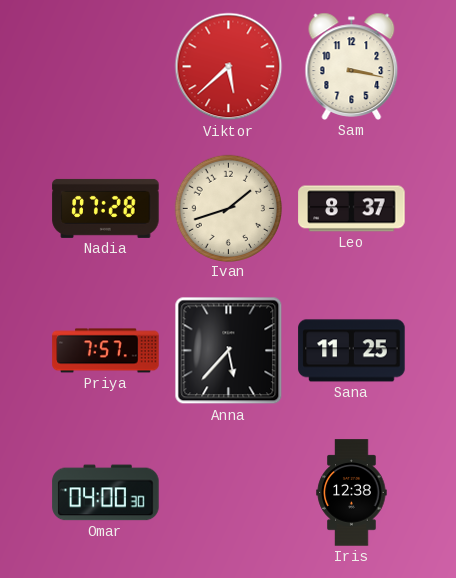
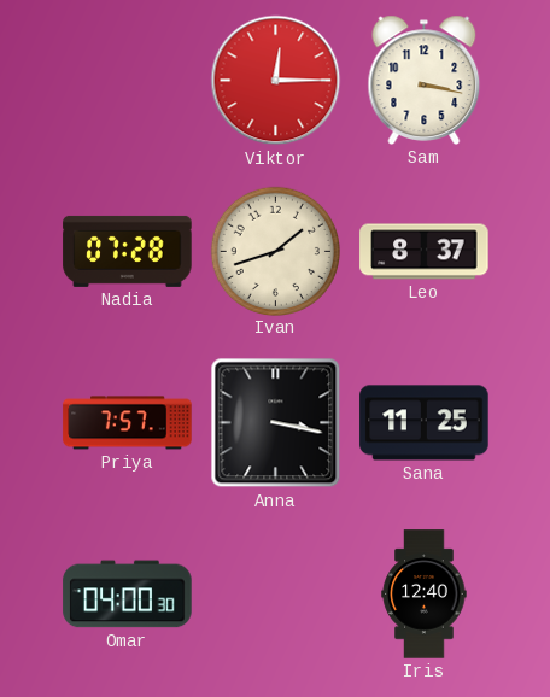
Viktor: 5:38 -> 12:15
Anna: 5:37 -> 3:17
Iris: 12:38 -> 12:40
